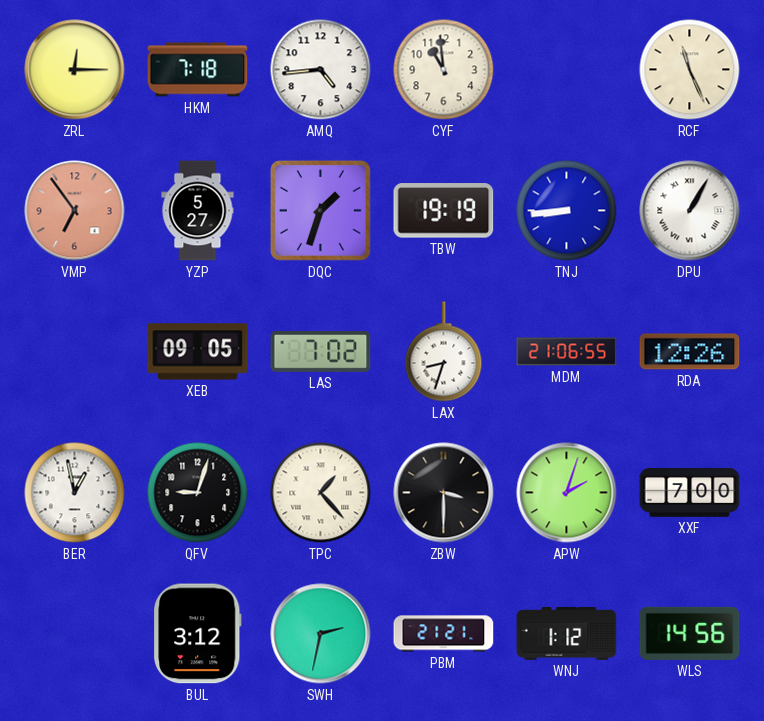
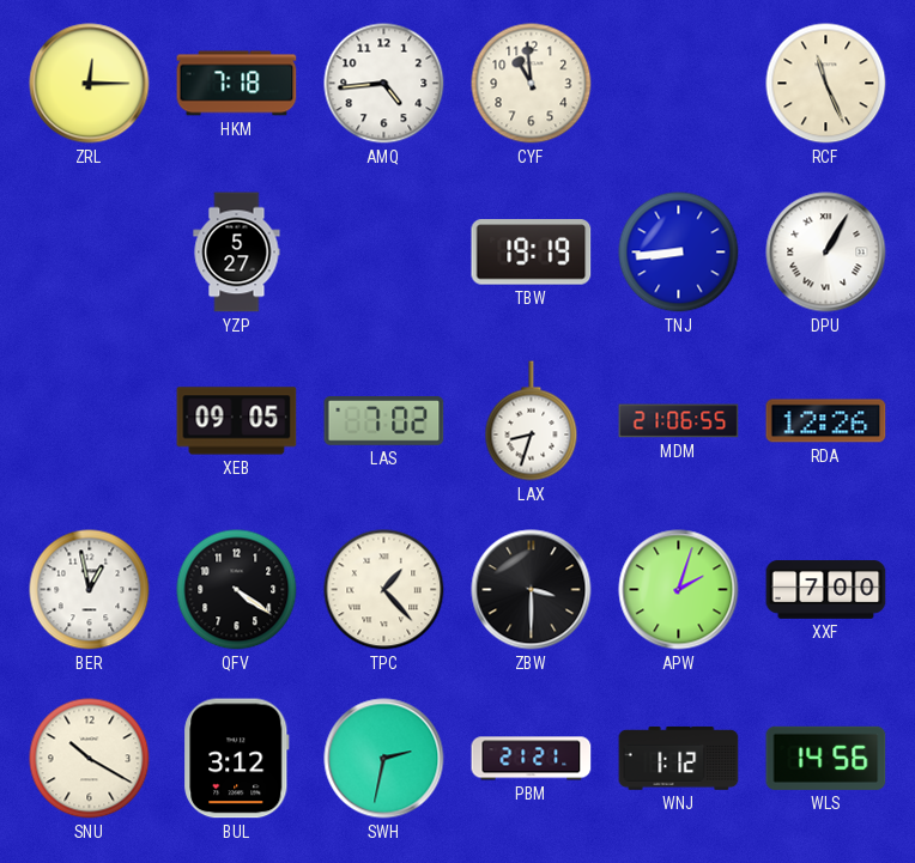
VMP: 6:54 -> none
DQC: 1:33 -> none
QFV: 9:03 -> 4:21
SNU: none -> 10:20
